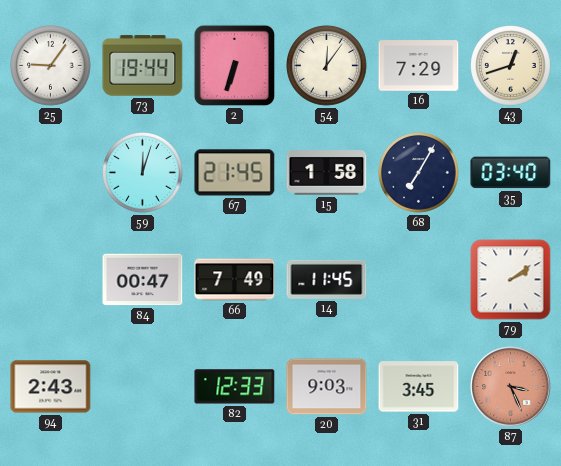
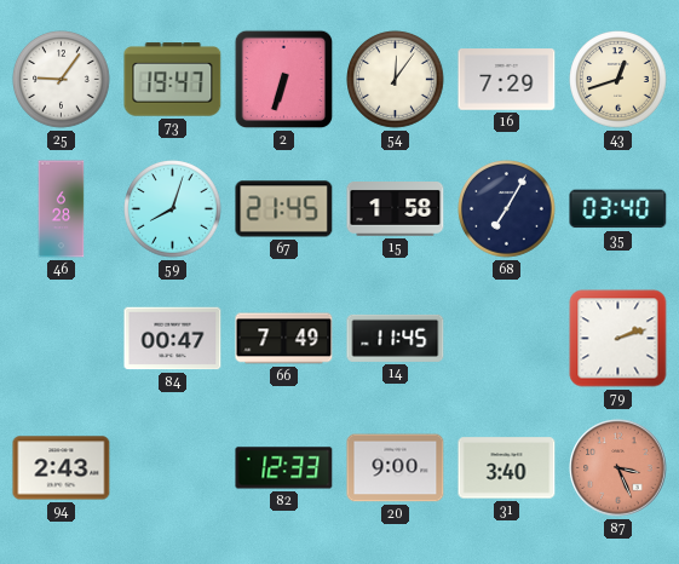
73: 19:44 -> 19:47
46: none -> 6:28
59: 12:03 -> 8:03
79: 2:09 -> 2:12
20: 9:03 -> 9:00
31: 3:45 -> 3:40
